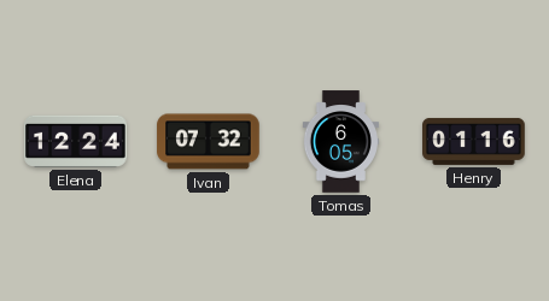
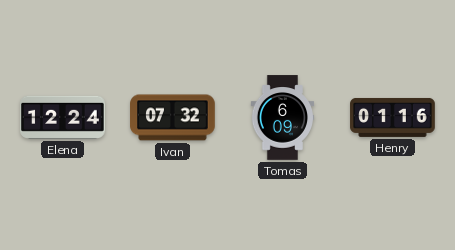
Tomas: 6:05 -> 6:09
